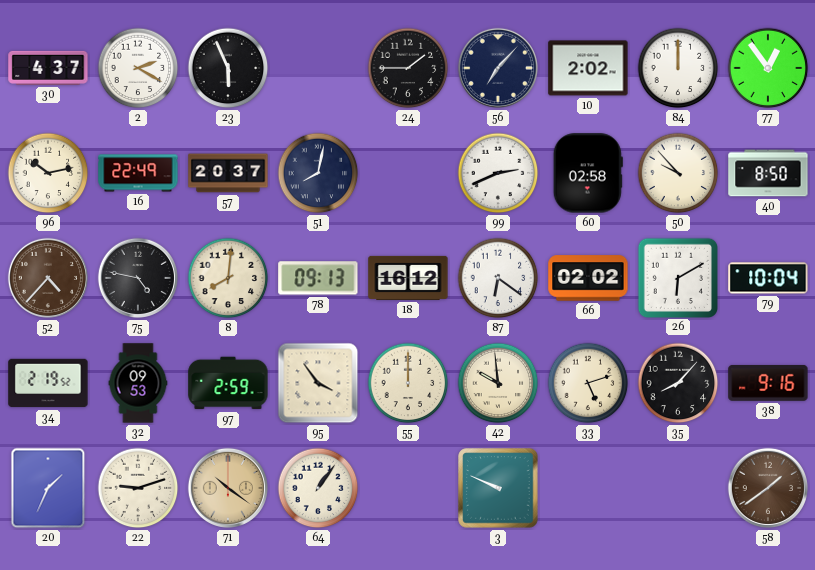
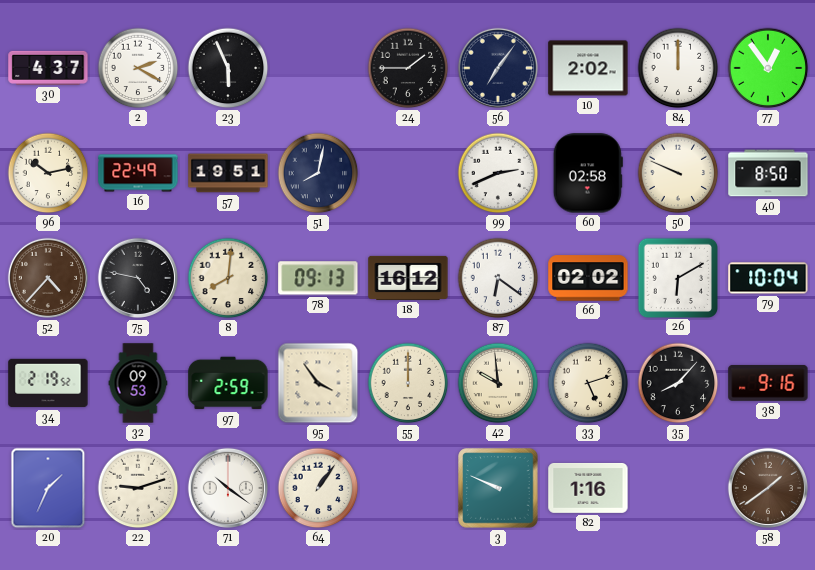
56: 7:07 -> 7:06
57: 20:37 -> 19:51
50: 9:53 -> 9:49
71 dial: champagne -> white
82: none -> 1:16
